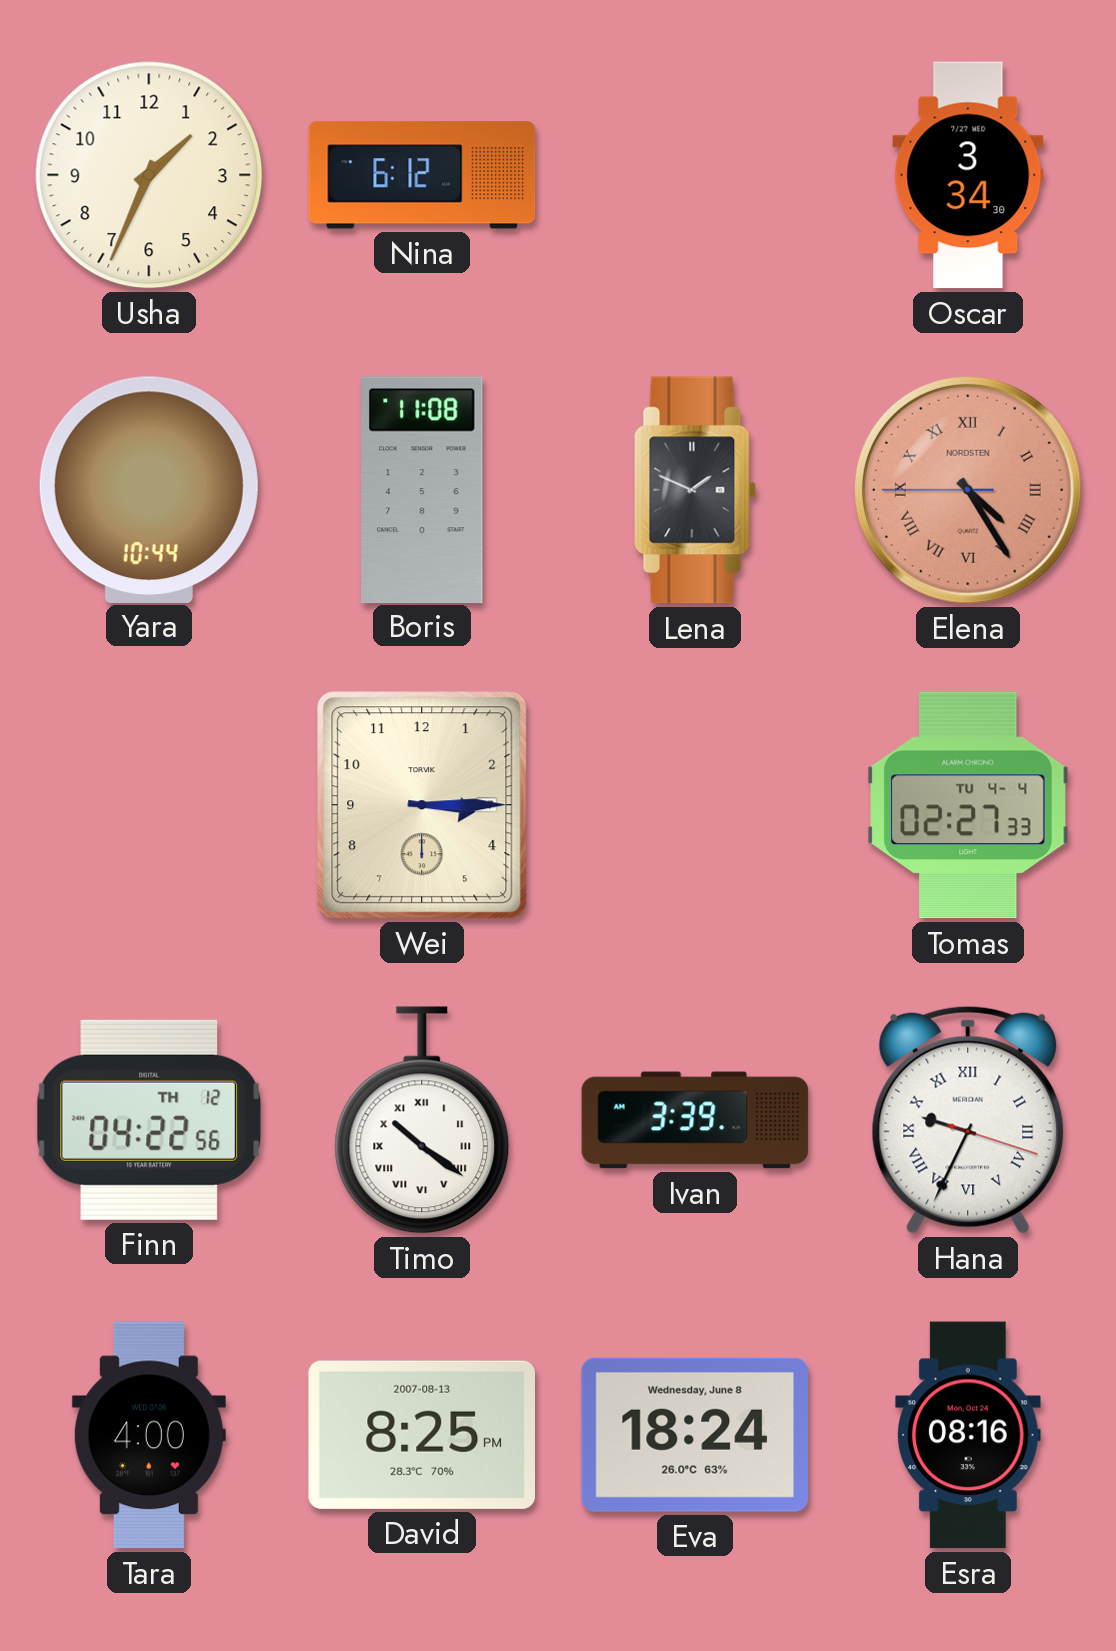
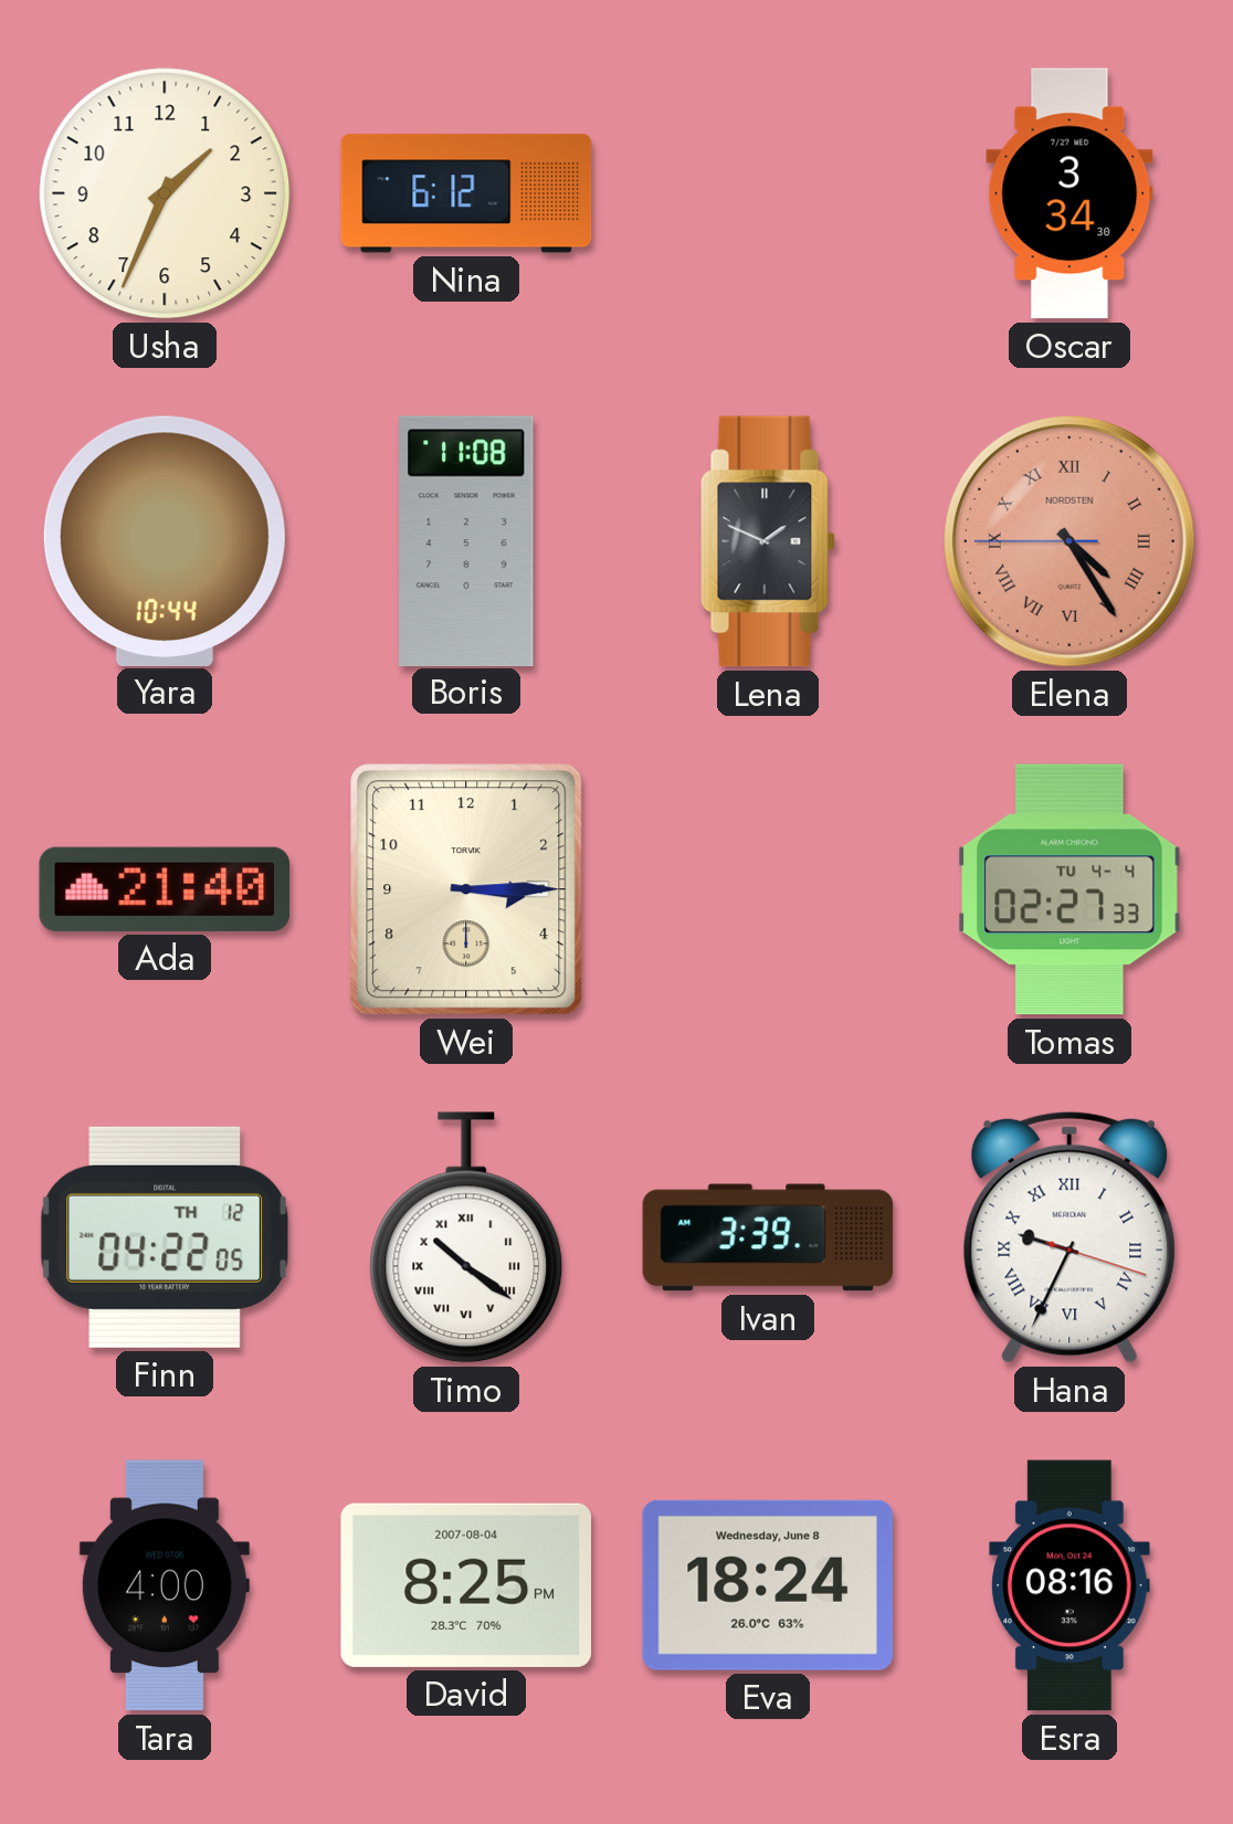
Ada: none -> 21:40
Finn: 04:22:56 -> 04:22:05
David date: 2007-08-13 -> 2007-08-04
